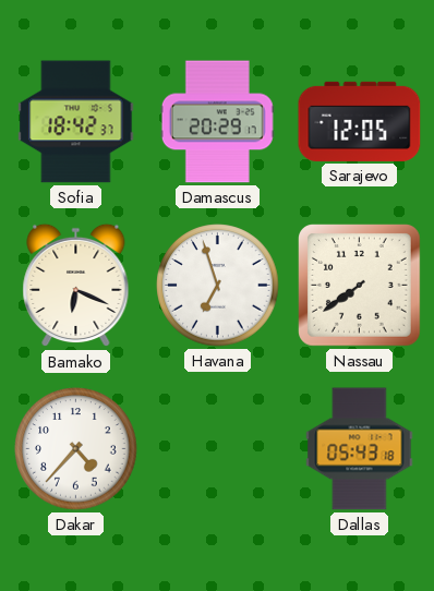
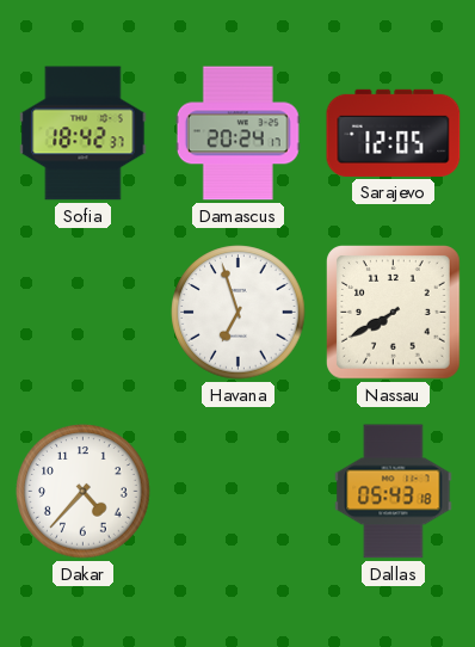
Damascus: 20:29 -> 20:24
Bamako: 6:19 -> none
Nassau: 7:39 -> 7:40
